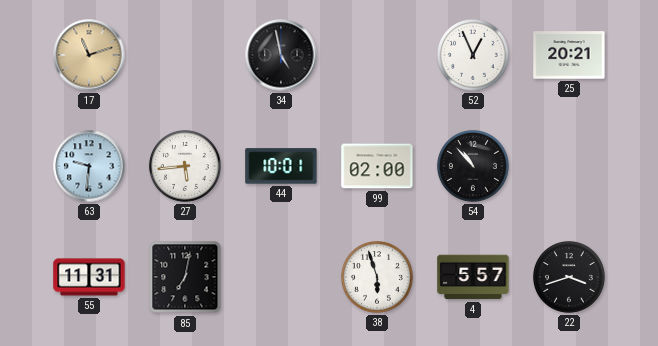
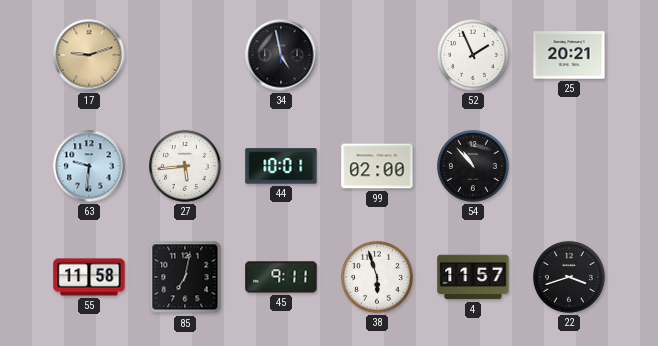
17: 11:12 -> 9:12
52: 12:56 -> 1:56
55: 11:31 -> 11:58
45: none -> 9:11
4: 5:57 -> 11:57
